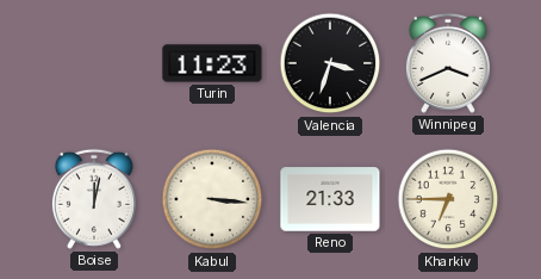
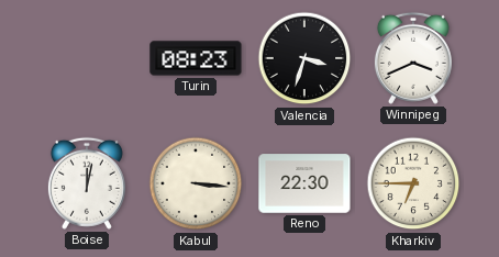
Turin: 11:23 -> 08:23
Reno: 21:33 -> 22:30
